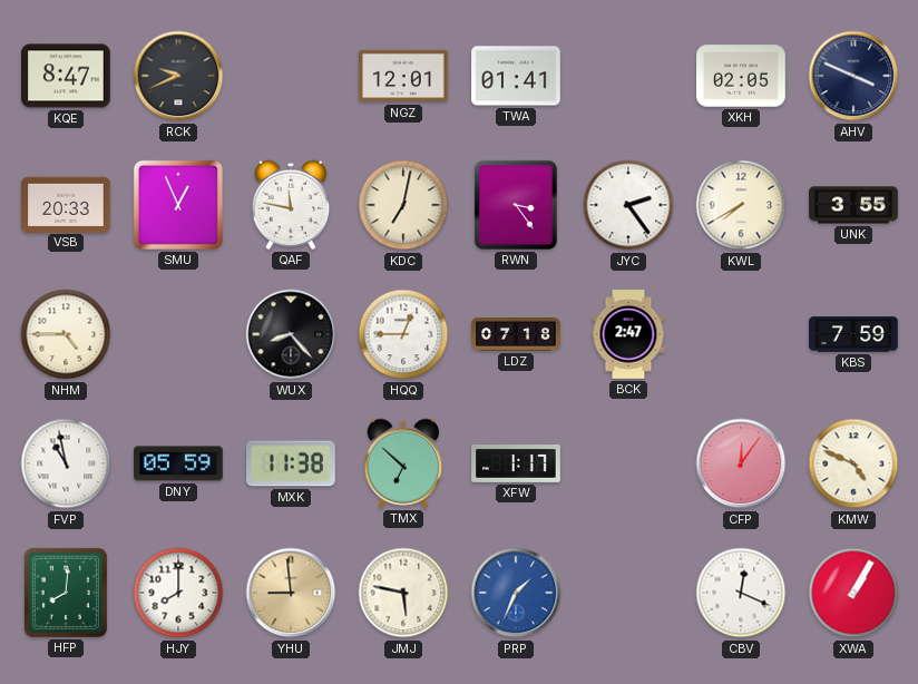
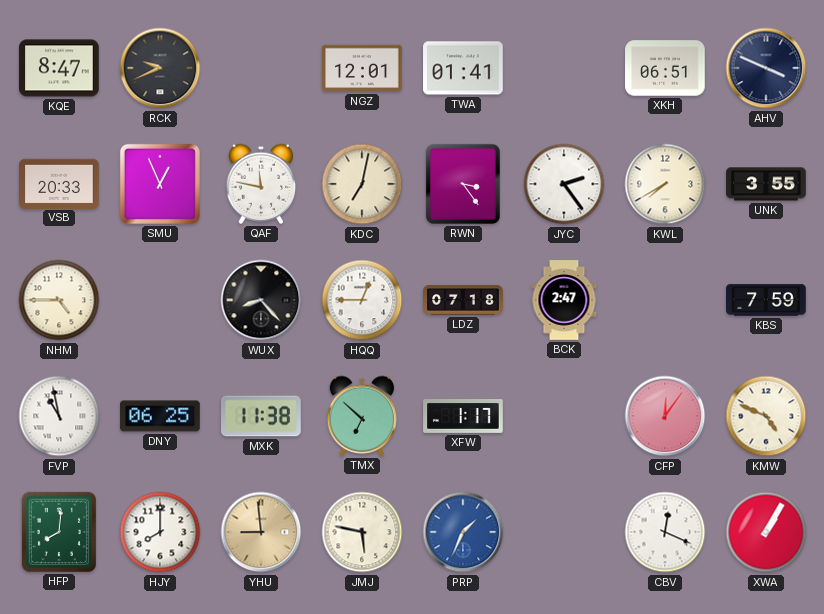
XKH: 02:05 -> 06:51
DNY: 05:59 -> 06:25
